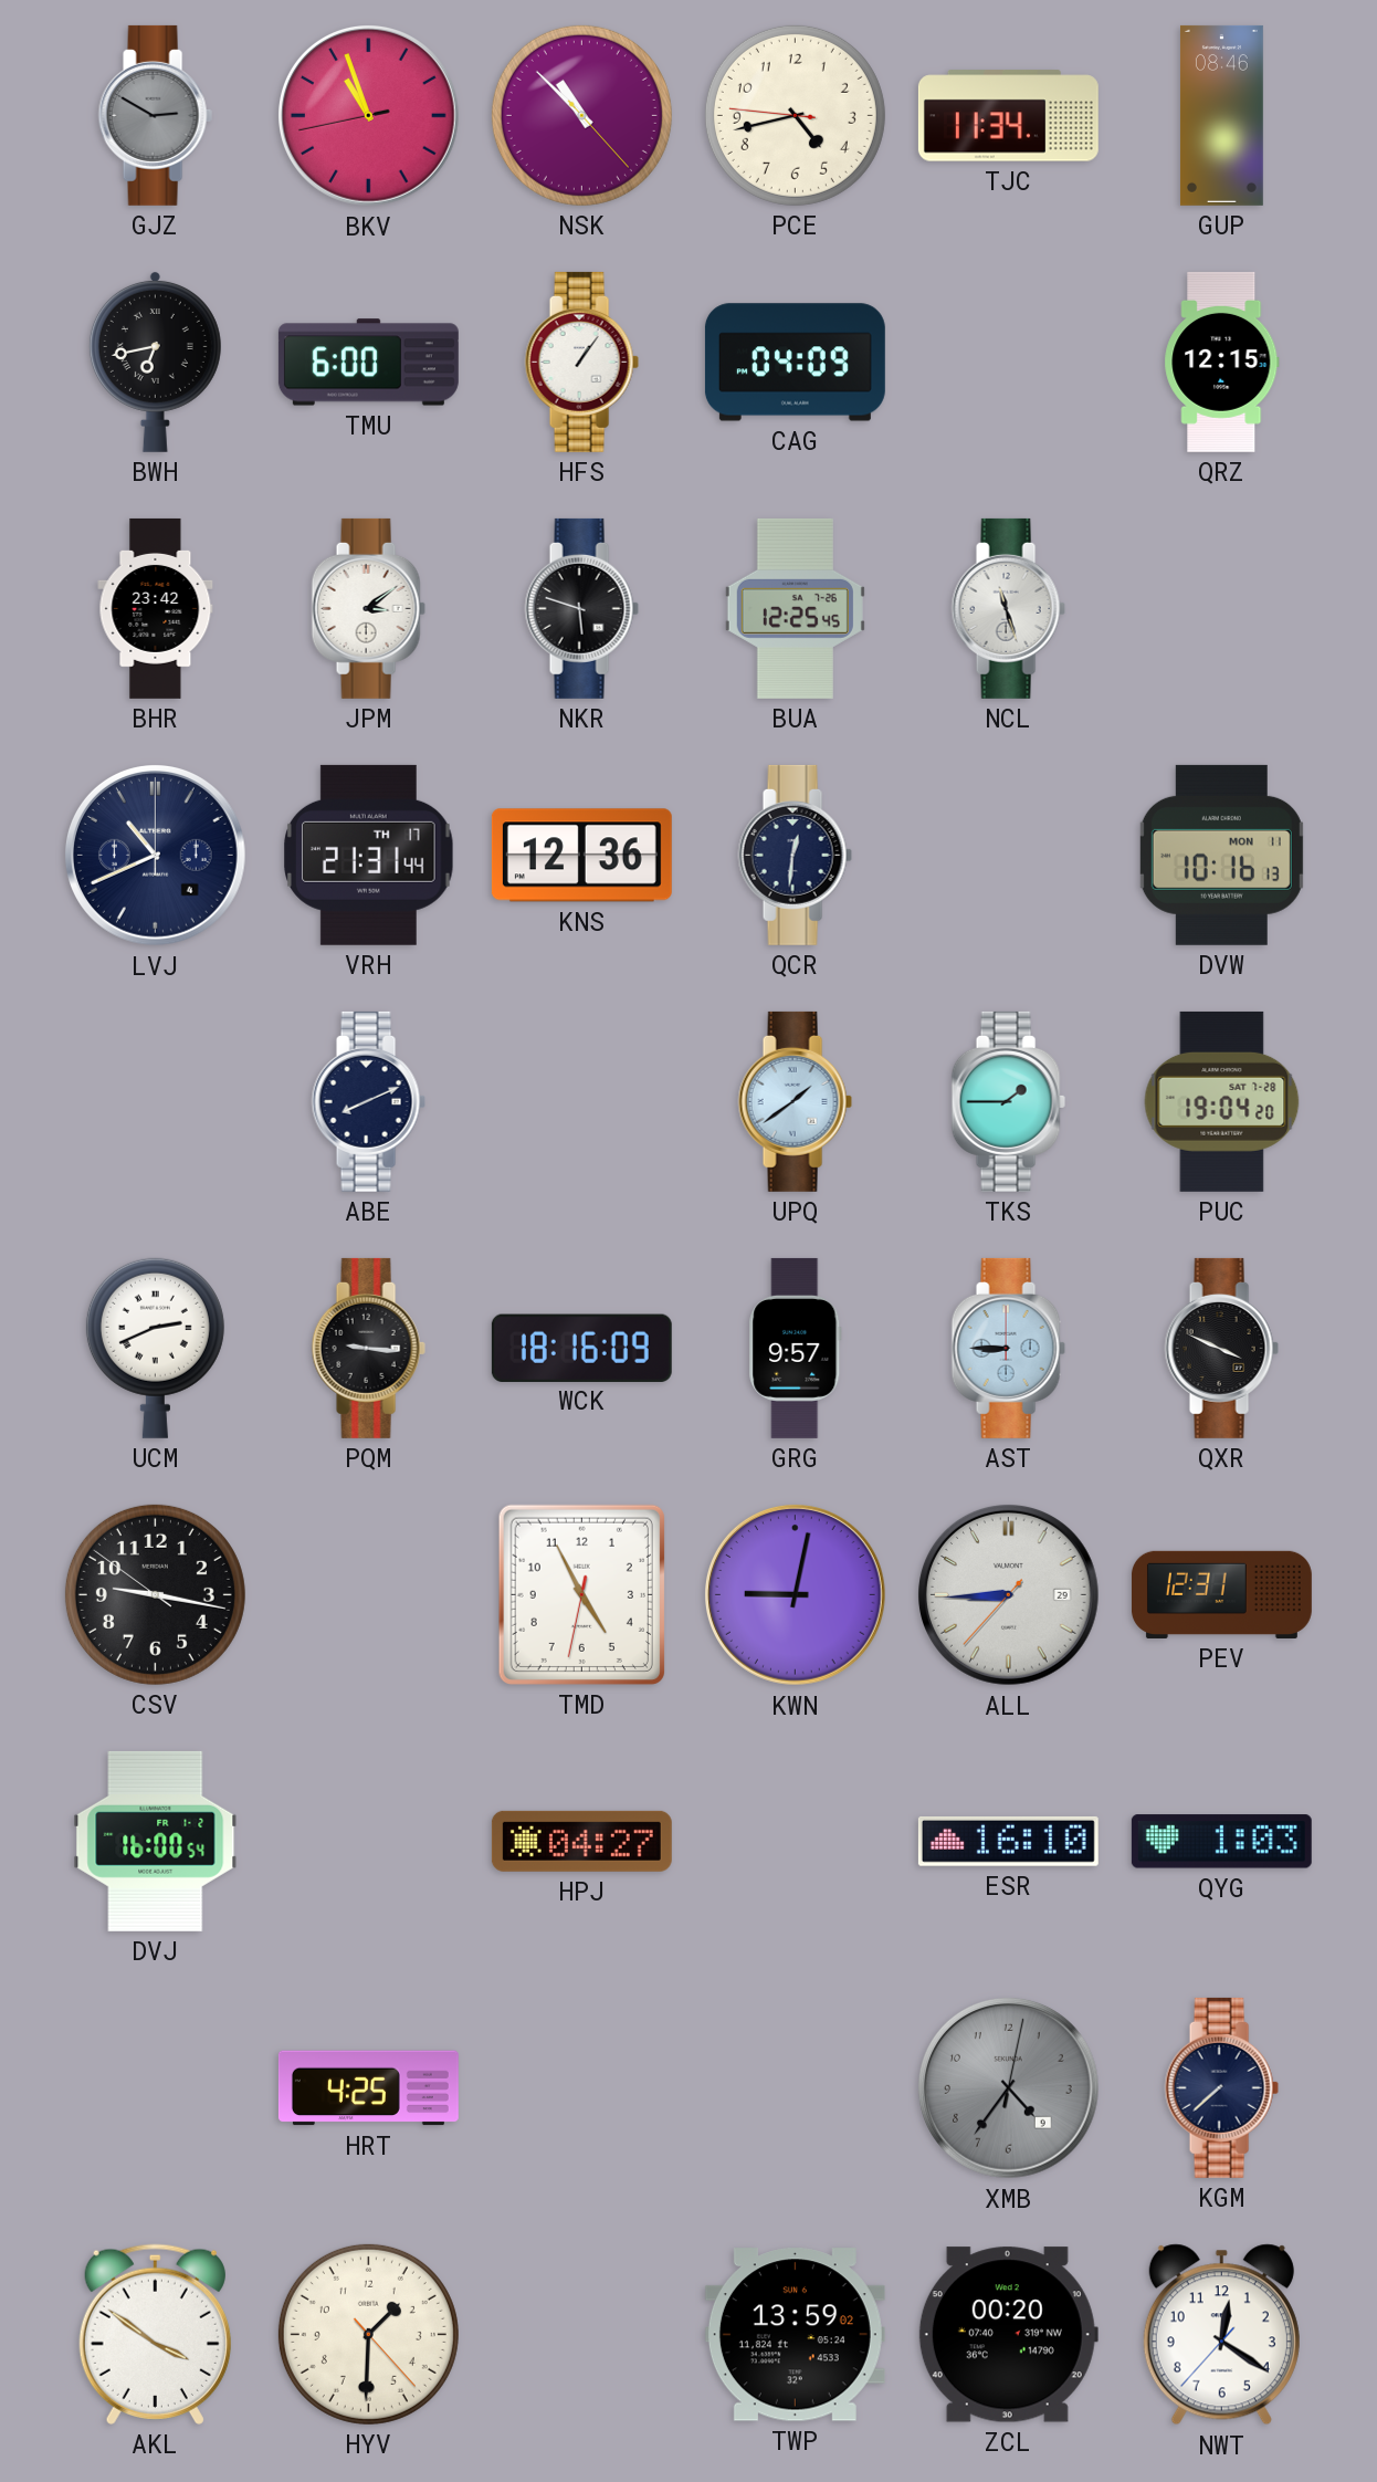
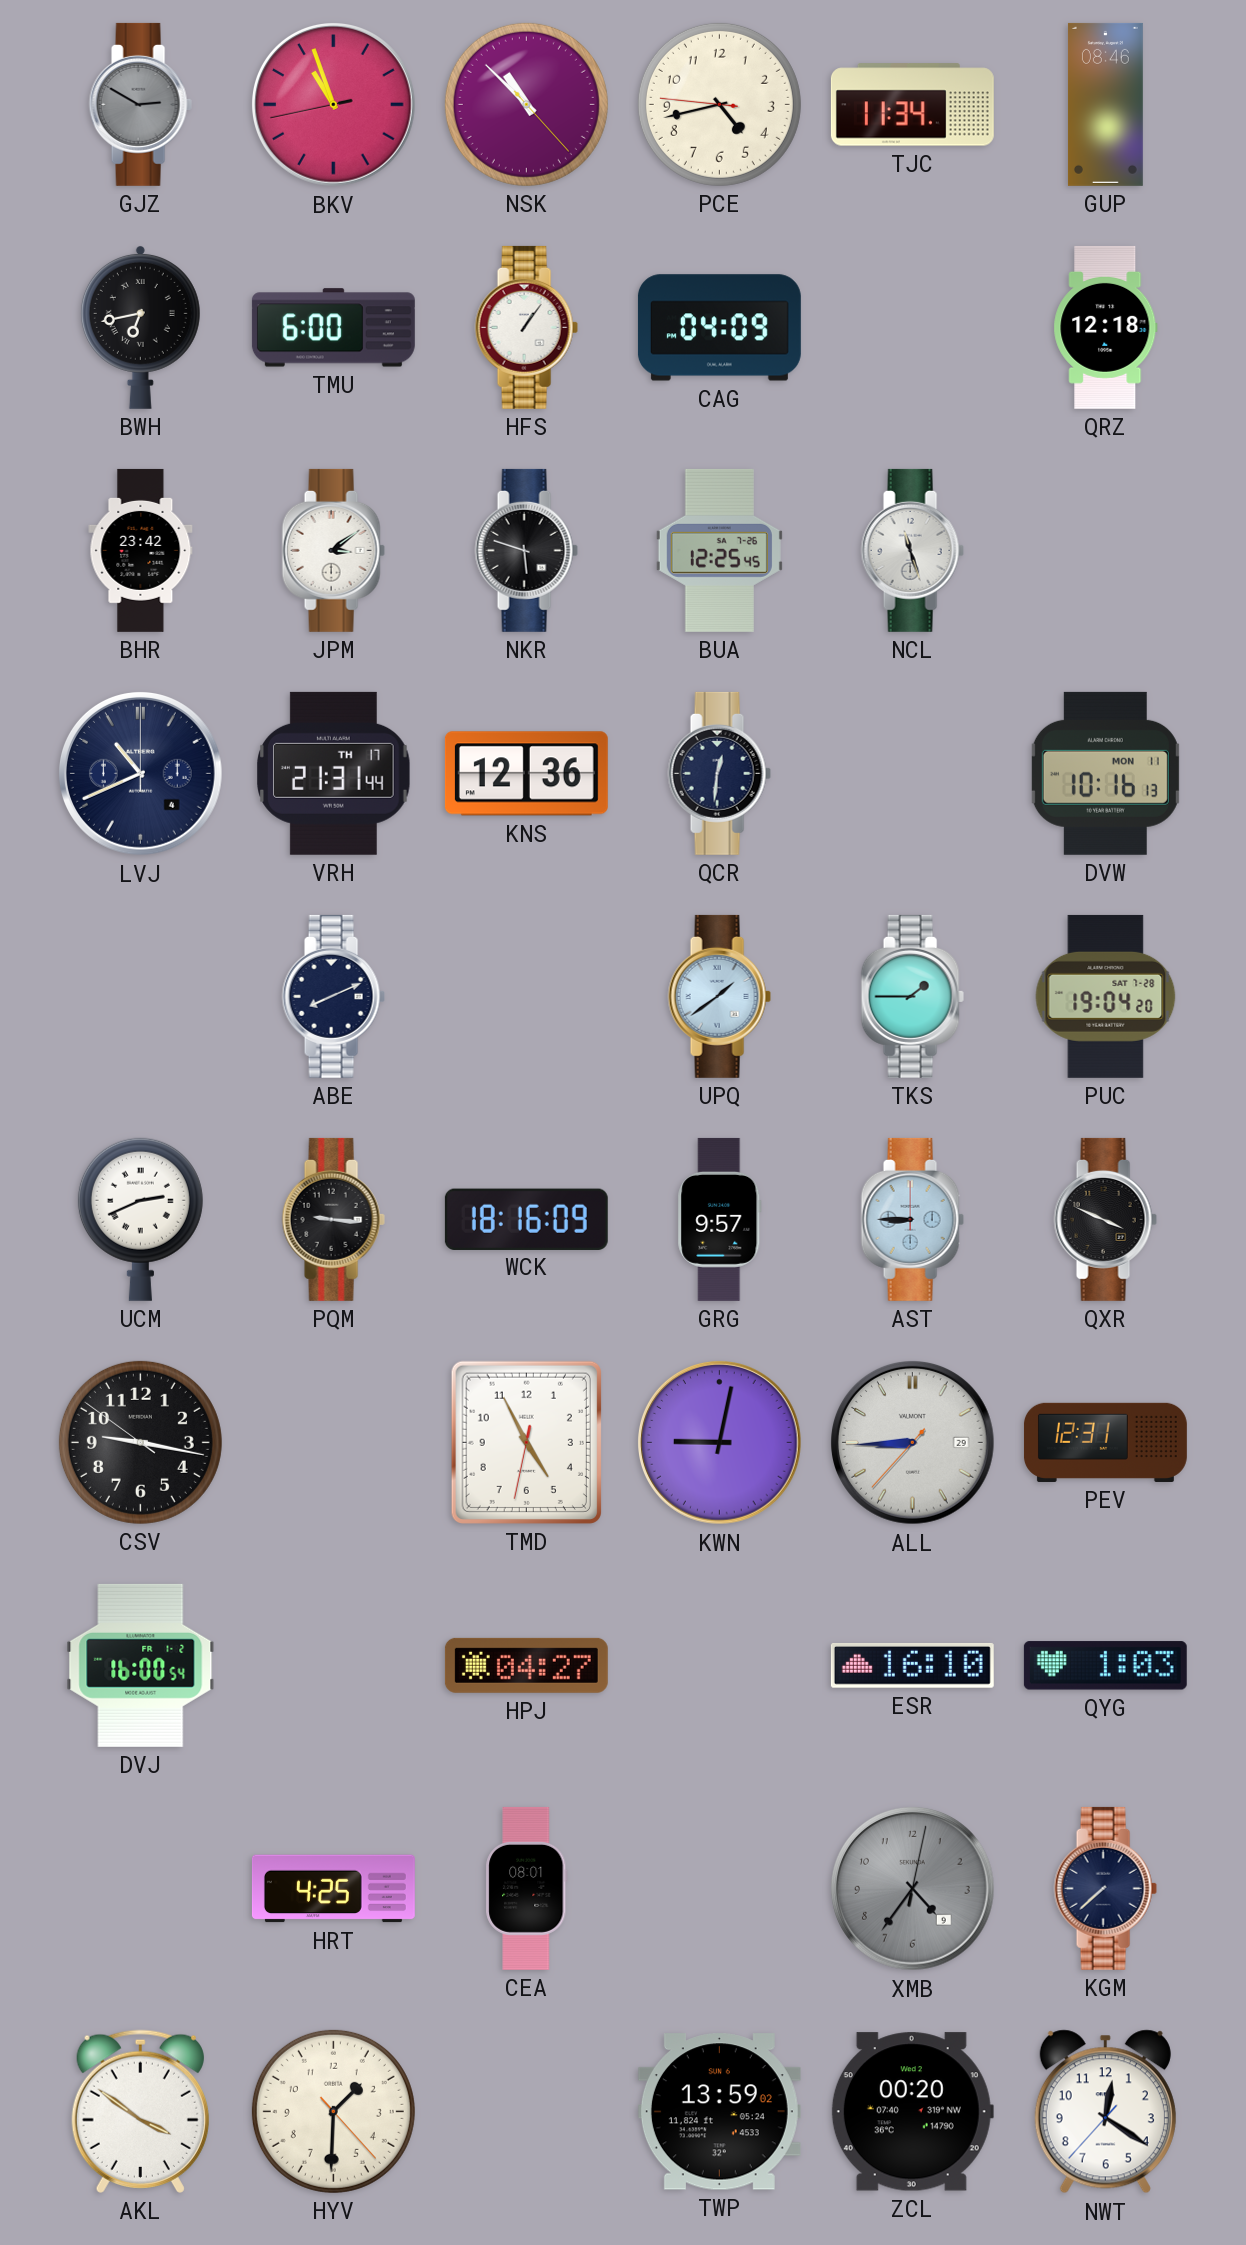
QRZ: 12:15 -> 12:18
CEA: none -> 08:01
